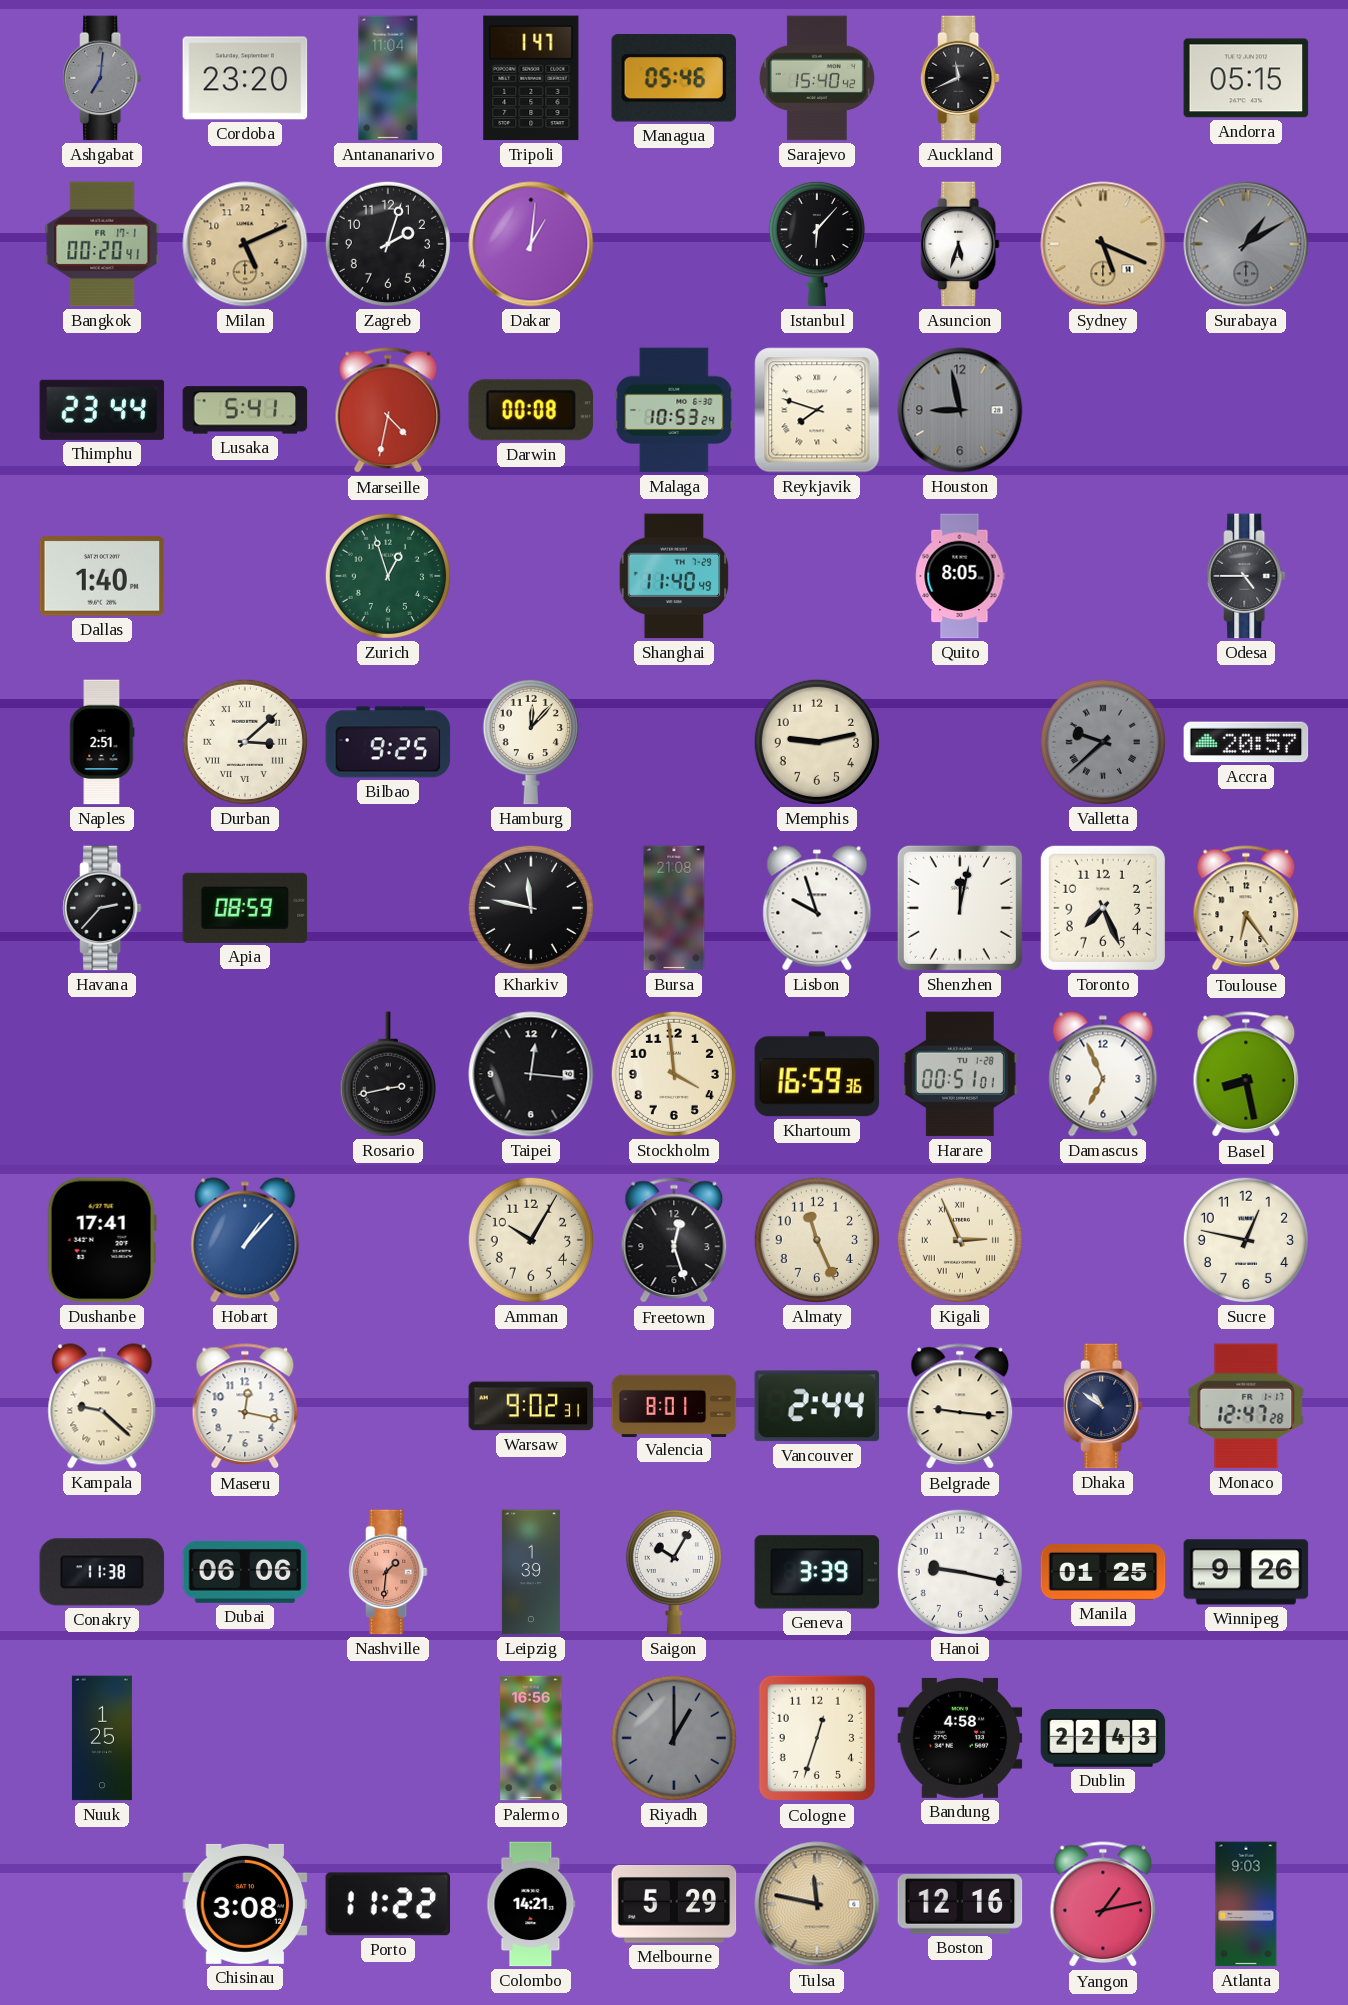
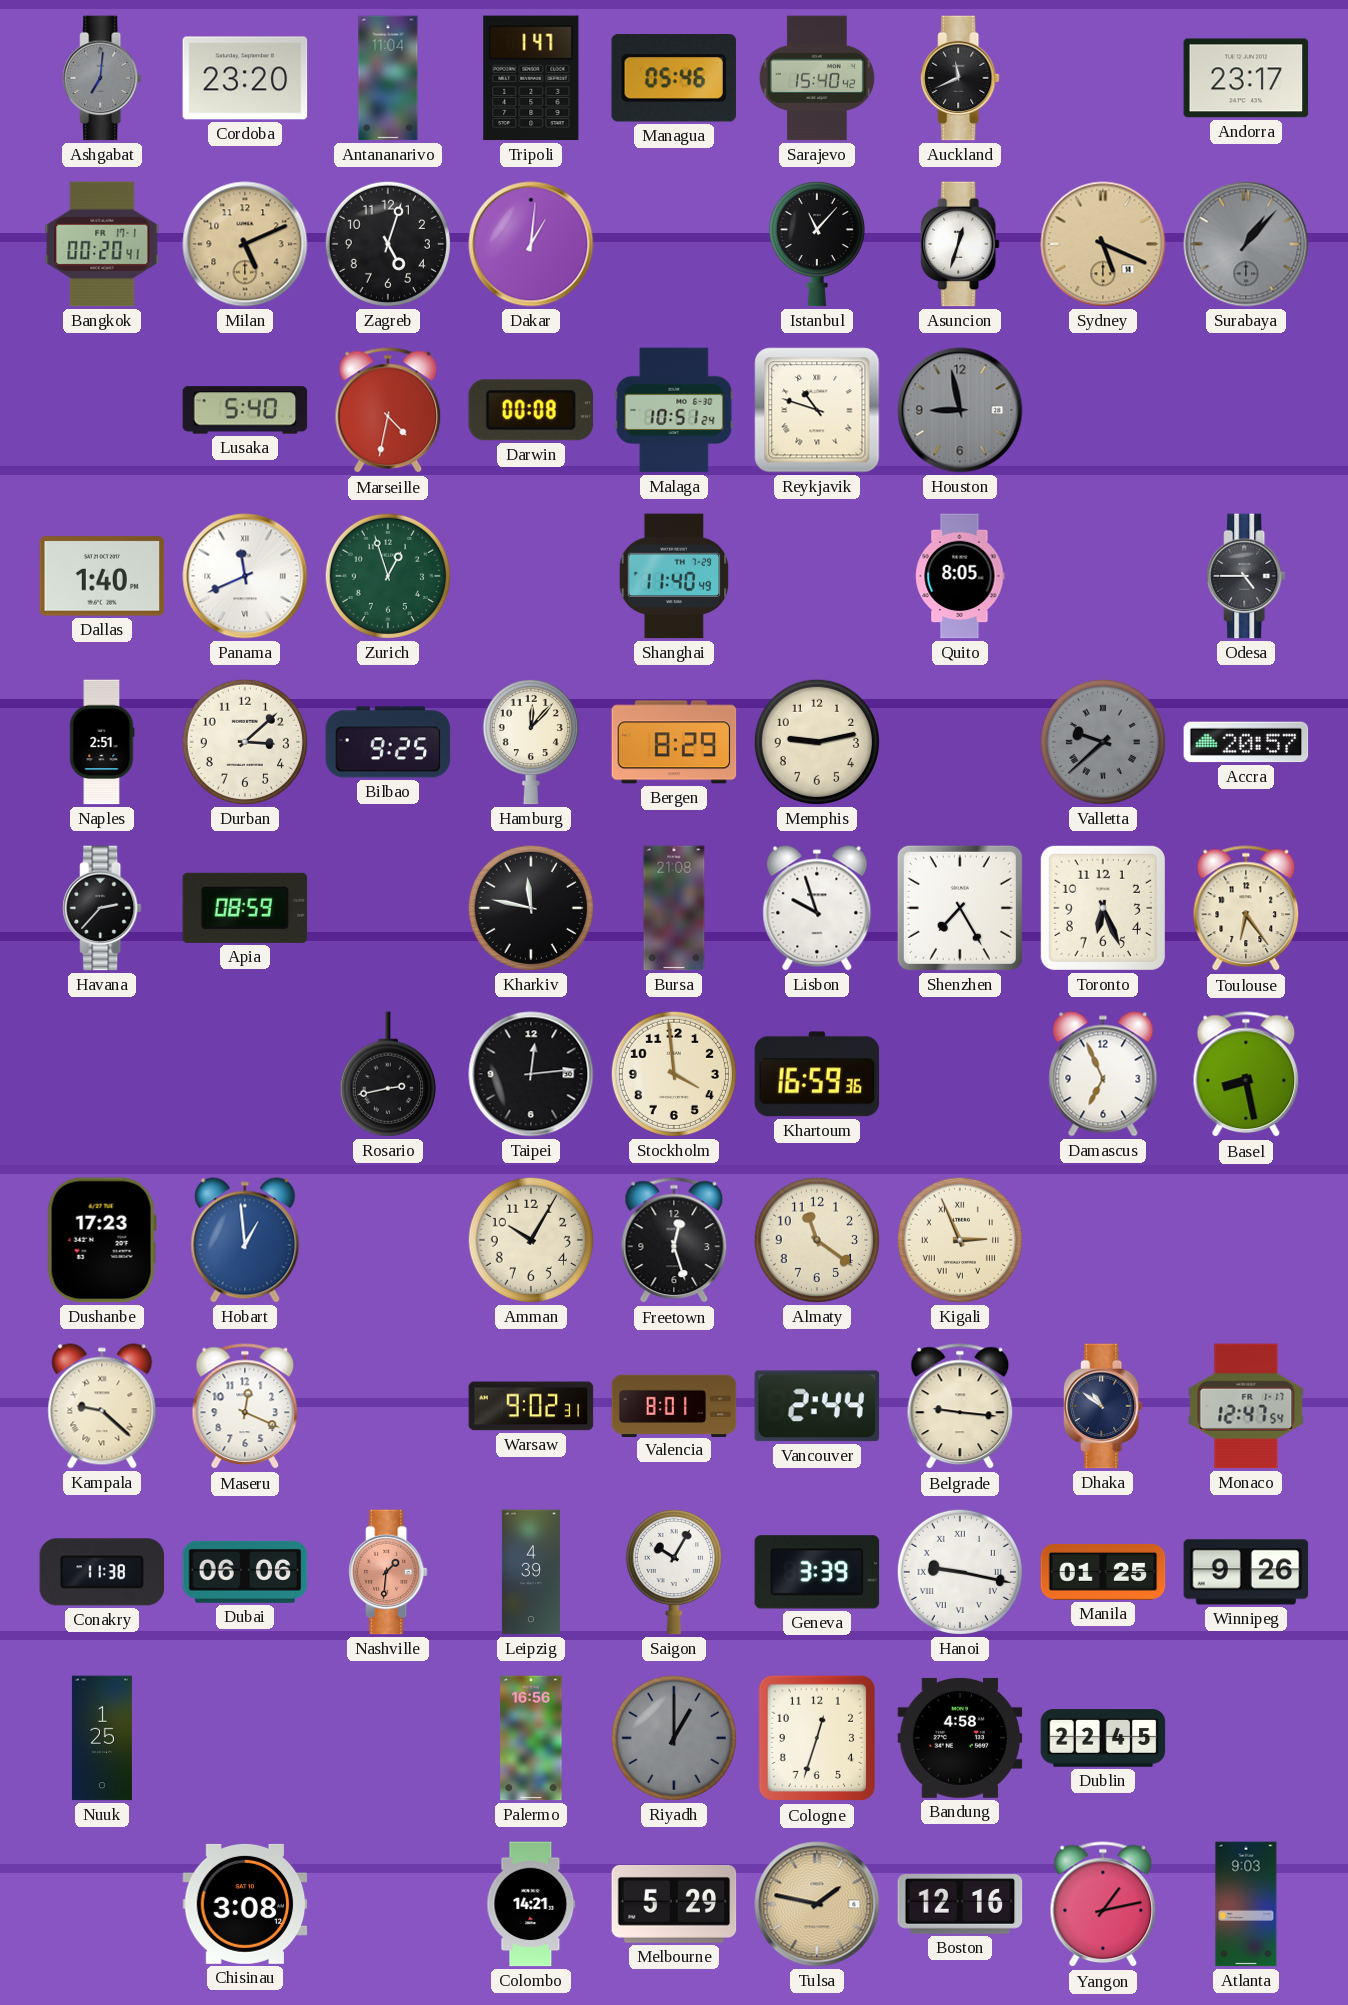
Andorra: 05:15 -> 23:17
Zagreb: 2:03 -> 5:03
Istanbul: 6:07 -> 11:07
Asuncion: 5:33 -> 12:33
Surabaya: 1:10 -> 1:07
Thimphu: 23:44 -> none
Lusaka: 5:41 -> 5:40
Malaga: 10:53 -> 10:51
Reykjavik: 7:48 -> 10:48
Panama: none -> 11:41
Durban numerals: Roman -> Arabic
Bergen: none -> 8:29
Shenzhen: 12:02 -> 7:25
Toronto: 7:26 -> 6:26
Taipei: 12:16 -> 12:14
Harare: 00:51 -> none
Dushanbe: 17:41 -> 17:23
Hobart: 1:07 -> 12:59
Almaty: 11:26 -> 11:21
Sucre: 12:47 -> none
Maseru: 12:17 -> 12:19
Monaco: 12:47:28 -> 12:47:54
Leipzig: 1:39 -> 4:39
Hanoi numerals: Arabic -> Roman
Dublin: 22:43 -> 22:45
Porto: 11:22 -> none
Tulsa: 11:47 -> 1:47
